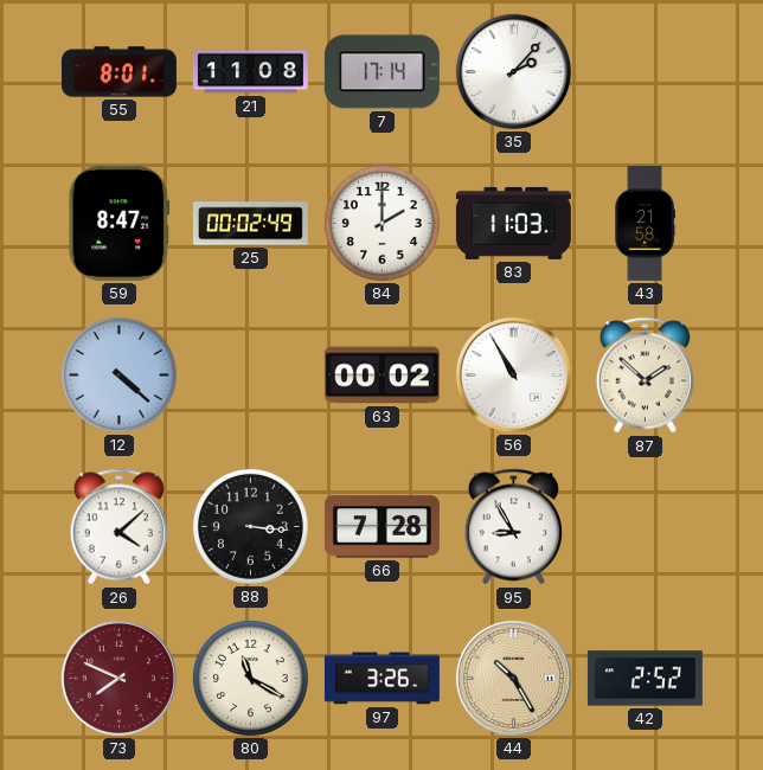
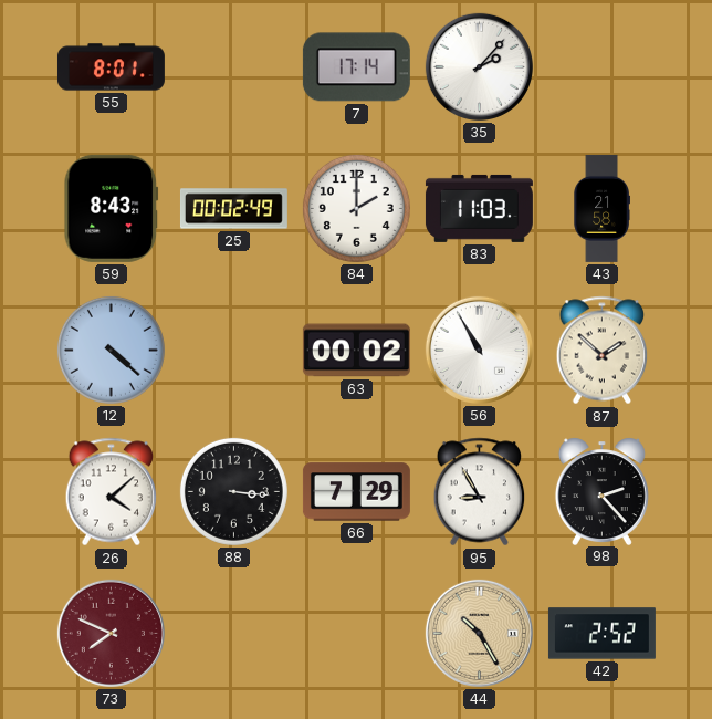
21: 11:08 -> none
59: 8:47 -> 8:43
66: 7:28 -> 7:29
98: none -> 2:23
80: 11:20 -> none
97: 3:26 -> none
